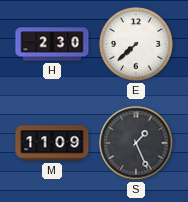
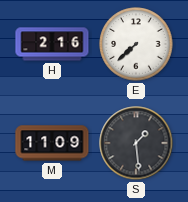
H: 2:30 -> 2:16
S: 1:26 -> 1:29
